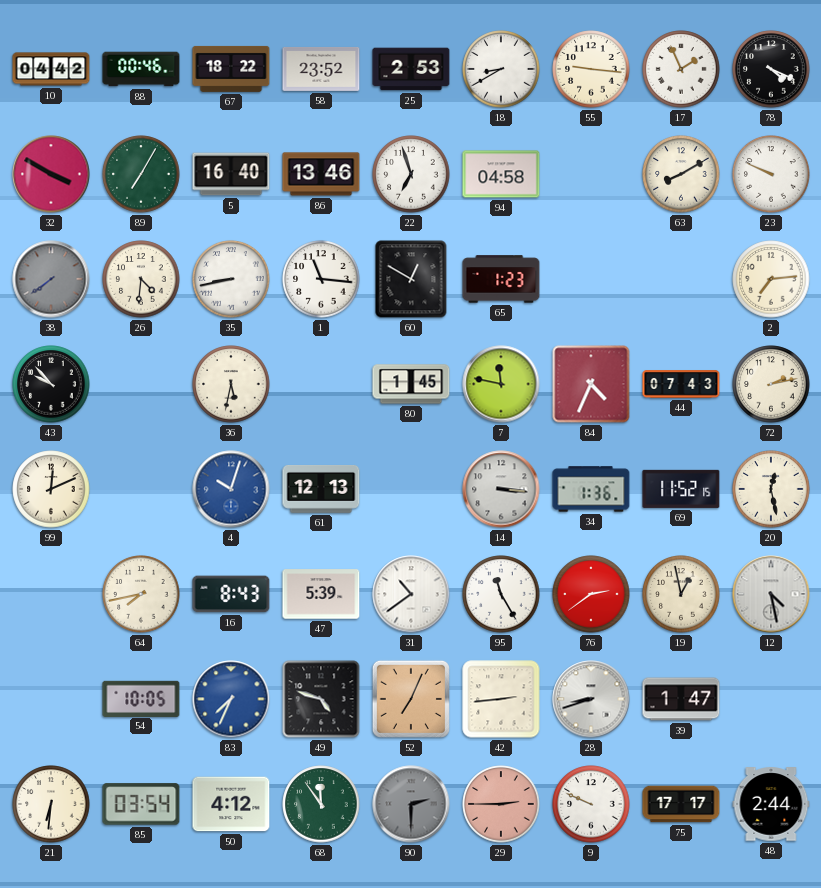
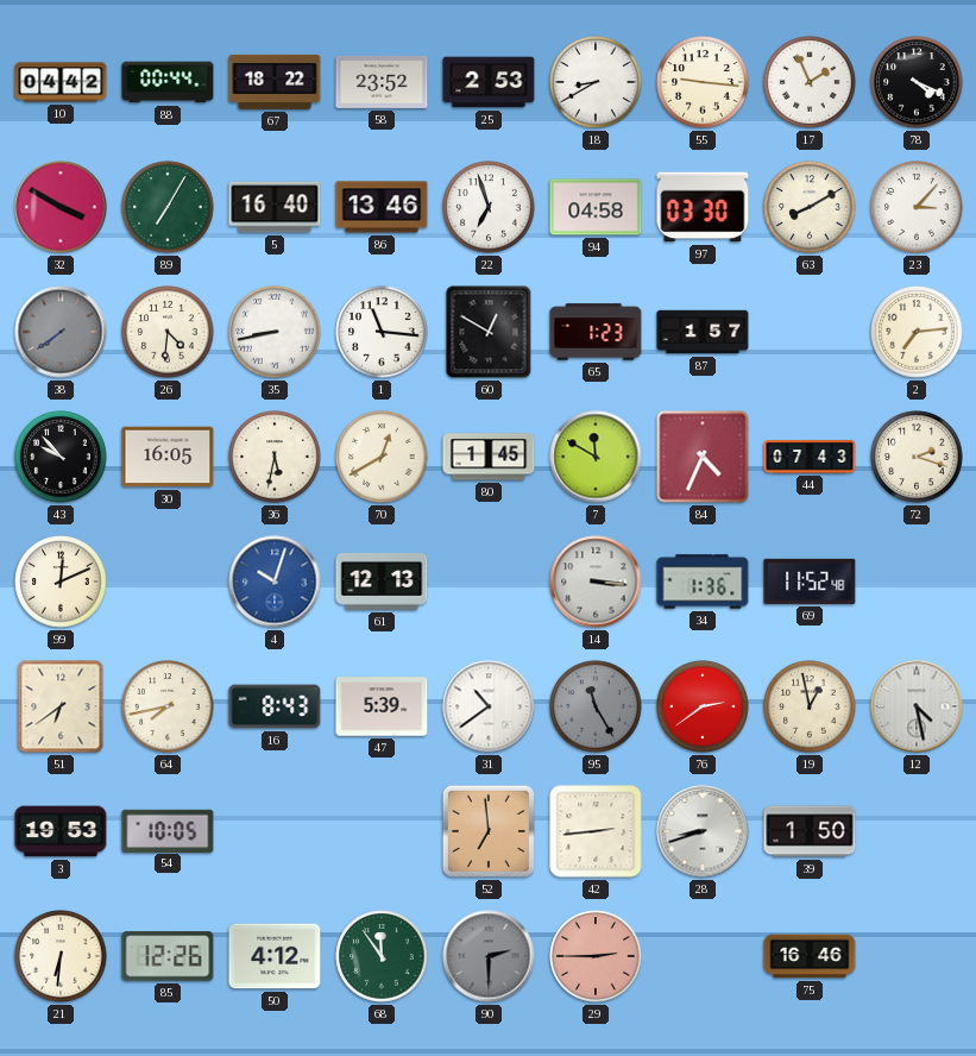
88: 00:46 -> 00:44
97: none -> 03:30
23: 9:49 -> 3:07
87: none -> 1:57
30: none -> 16:05
70: none -> 12:40
7: 11:47 -> 11:50
72: 2:13 -> 2:18
69: 11:52:15 -> 11:52:48
20: 12:28 -> none
51: none -> 6:39
95 dial: white -> grey
3: none -> 19:53
83: 7:34 -> none
49: 4:48 -> none
52: 7:04 -> 6:59
39: 1:47 -> 1:50
85: 03:54 -> 12:26
9: 9:49 -> none
75: 17:17 -> 16:46
48: 2:44 -> none
